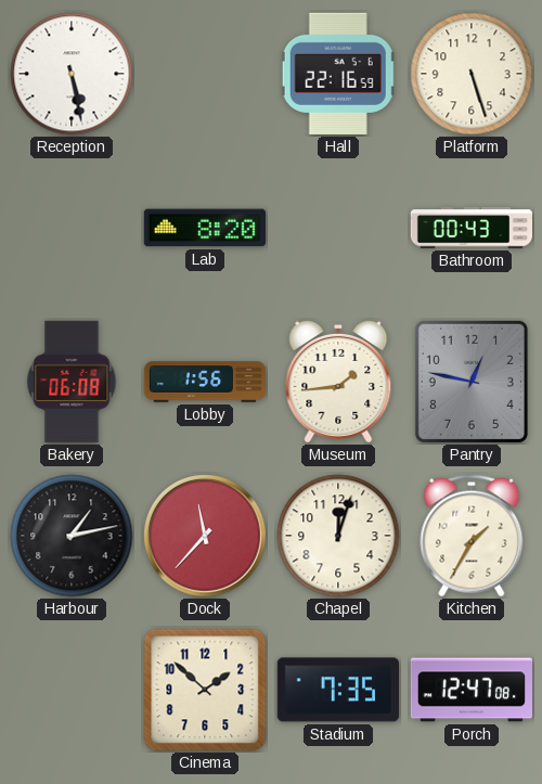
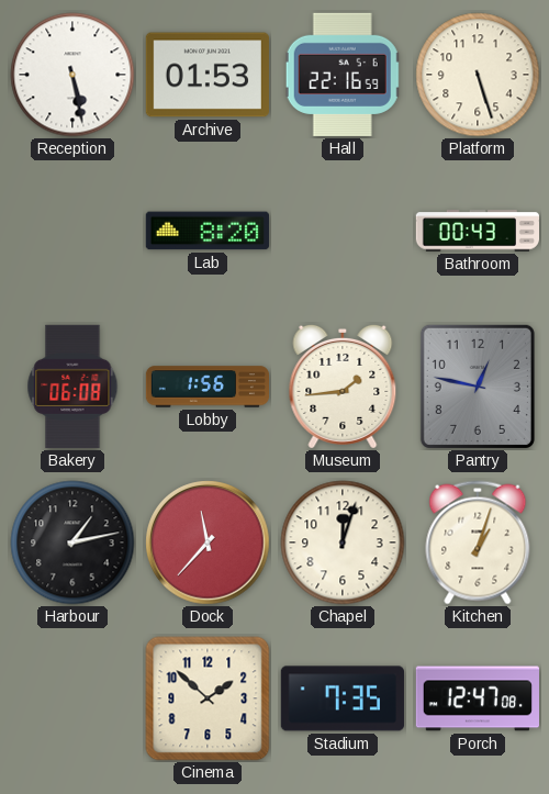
Archive: none -> 01:53
Kitchen: 1:35 -> 1:03
